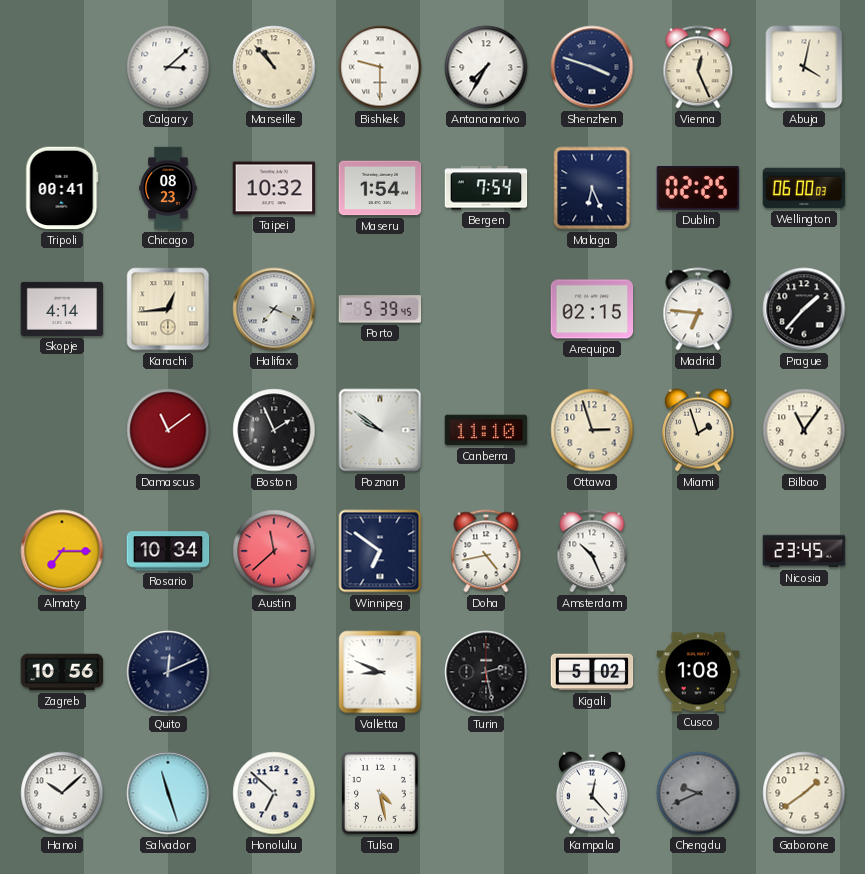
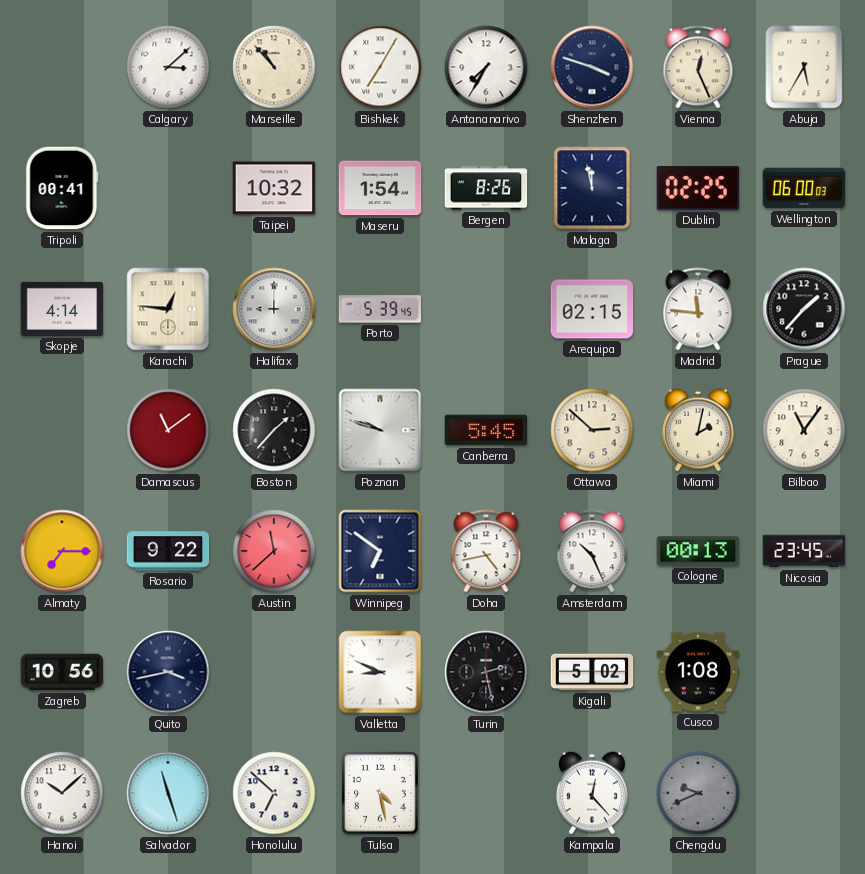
Bishkek: 9:30 -> 7:05
Abuja: 4:02 -> 5:35
Chicago: 08:23 -> none
Bergen: 7:54 -> 8:26
Malaga: 6:26 -> 11:58
Karachi: 12:44 -> 12:46
Halifax: 7:19 -> 9:00
Madrid: 6:46 -> 11:46
Boston: 1:56 -> 1:37
Poznan: 9:51 -> 9:48
Canberra: 11:10 -> 5:45
Ottawa: 2:57 -> 2:52
Miami: 1:57 -> 2:02
Rosario: 10:34 -> 9:22
Cologne: none -> 00:13
Quito: 12:11 -> 3:43
Gaborone: 1:39 -> none
